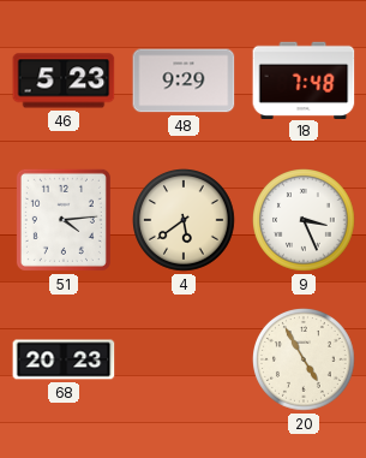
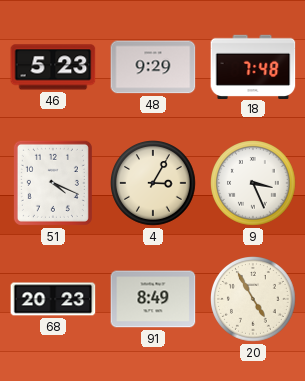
51: 4:14 -> 4:19
4: 5:39 -> 3:05
91: none -> 8:49
